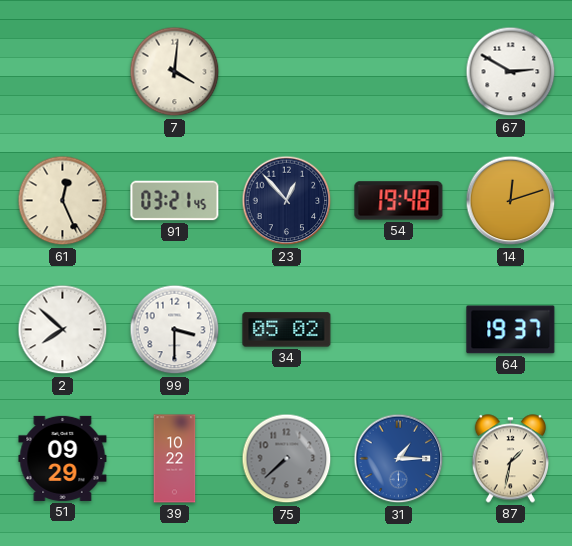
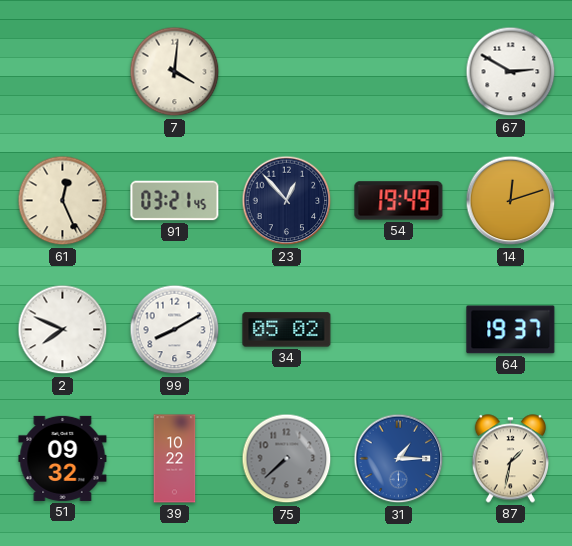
54: 19:48 -> 19:49
2: 7:52 -> 7:49
99: 3:30 -> 8:10
51: 09:29 -> 09:32
